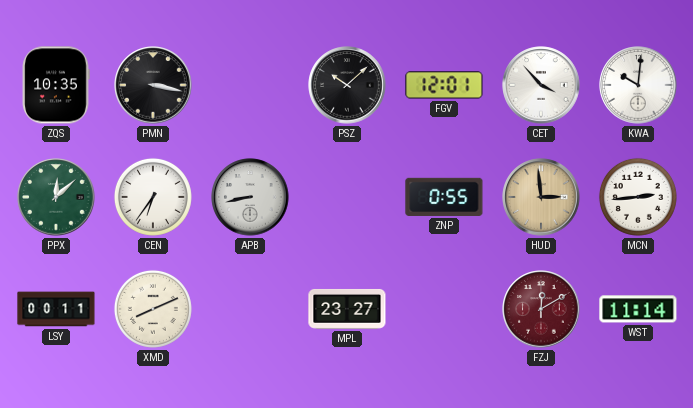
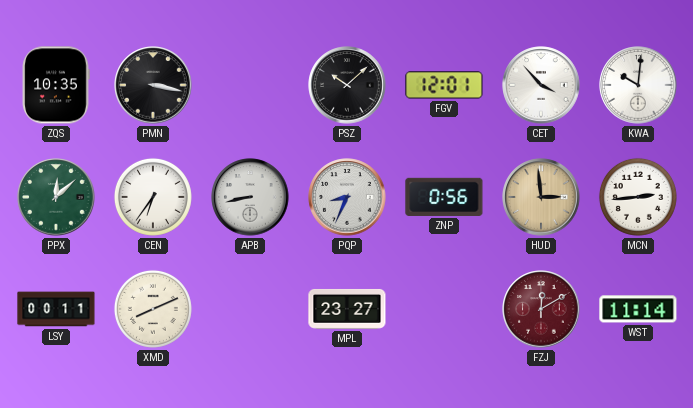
PQP: none -> 8:34
ZNP: 0:55 -> 0:56
